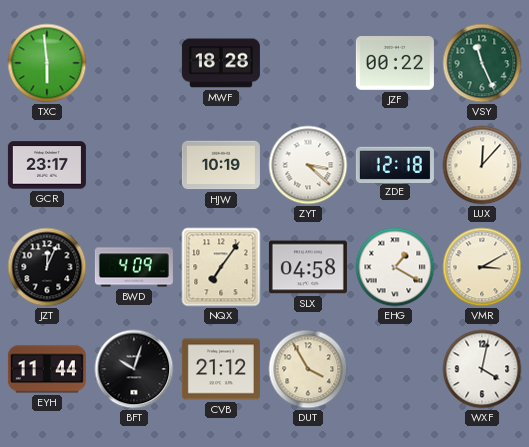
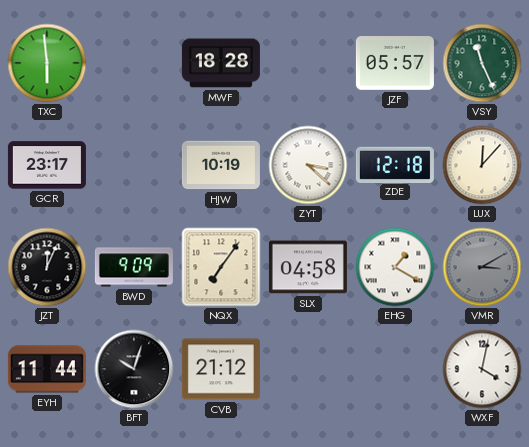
JZF: 00:22 -> 05:57
BWD: 4:09 -> 9:09
VMR dial: cream -> grey
DUT: 3:55 -> none
